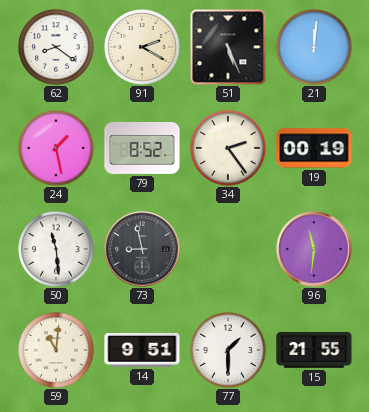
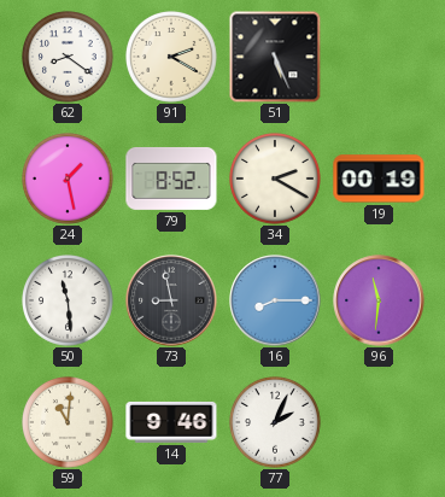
21: 12:01 -> none
34: 2:24 -> 2:20
16: none -> 8:15
14: 9:51 -> 9:46
77: 1:30 -> 2:04
15: 21:55 -> none
